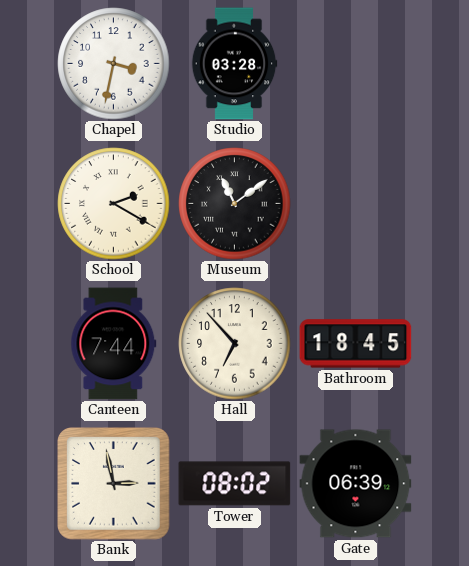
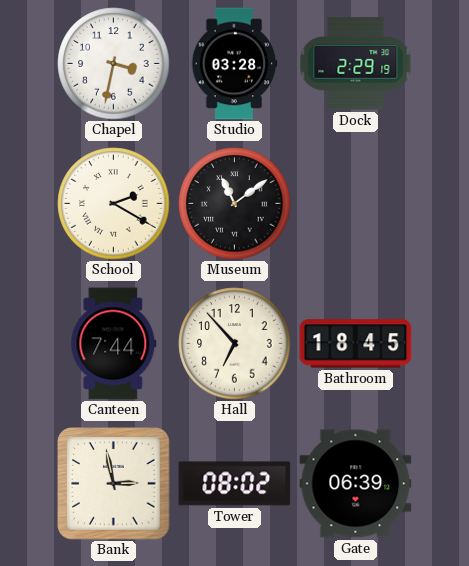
Dock: none -> 2:29
